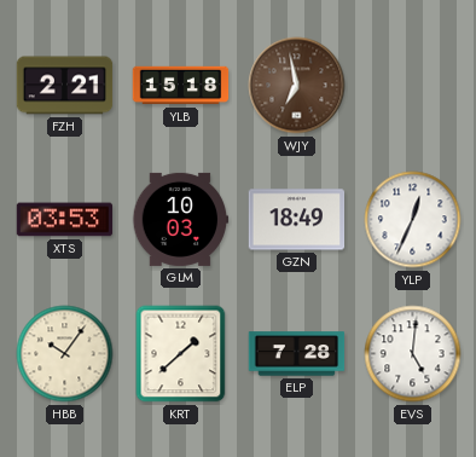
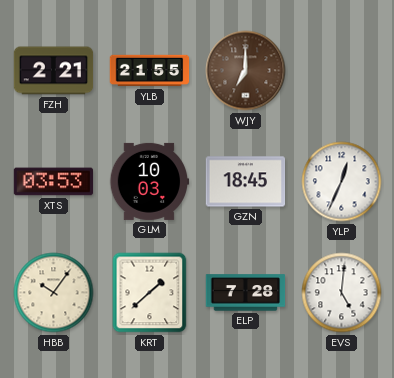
YLB: 15:18 -> 21:55
WJY: 6:58 -> 7:00
GZN: 18:49 -> 18:45
